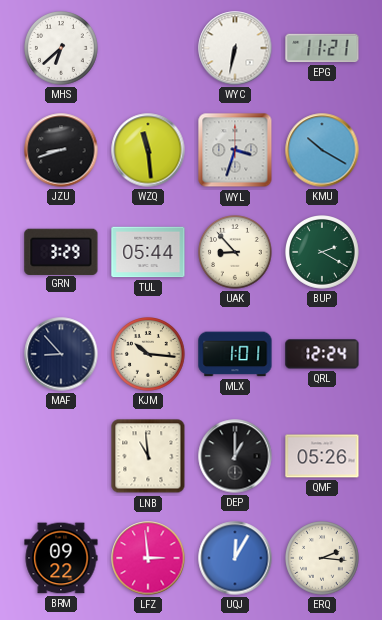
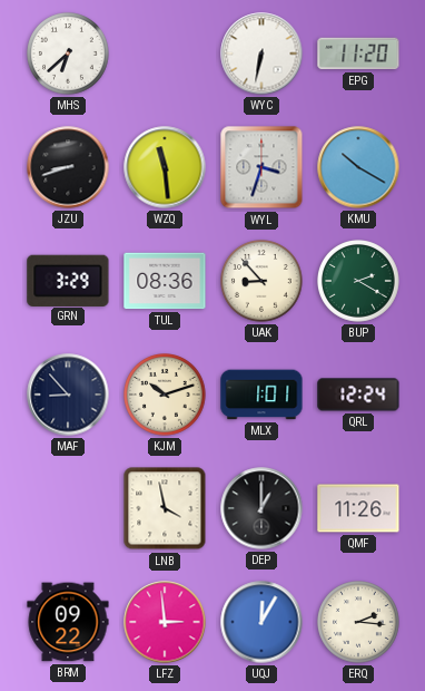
EPG: 11:21 -> 11:20
TUL: 05:44 -> 08:36
KJM: 10:16 -> 10:12
LNB: 10:59 -> 3:58
QMF: 05:26 -> 11:26
